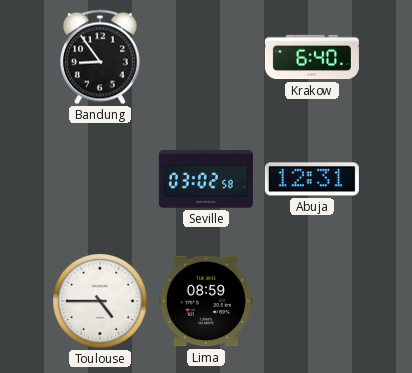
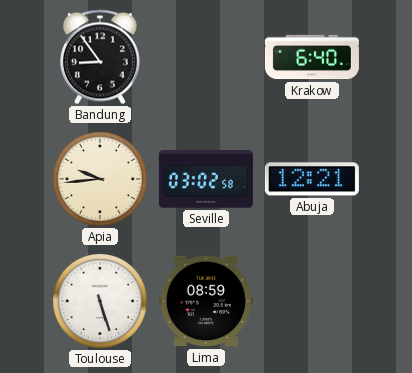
Apia: none -> 9:44
Abuja: 12:31 -> 12:21
Toulouse: 4:45 -> 5:27
